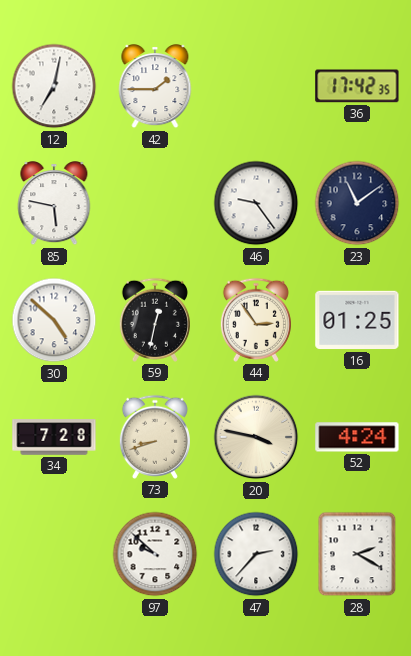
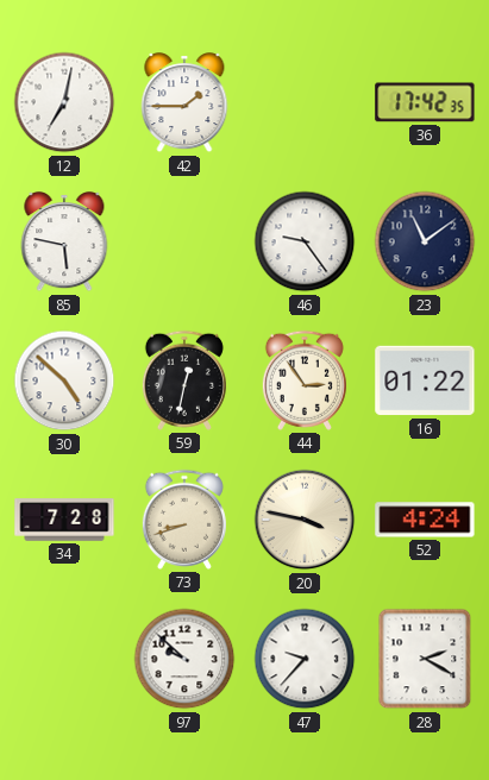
16: 01:25 -> 01:22
47: 2:37 -> 9:37
